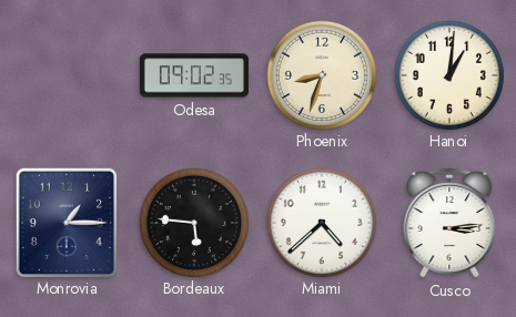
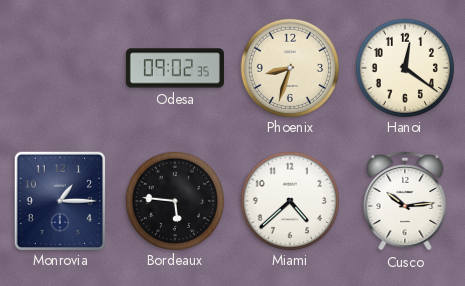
Hanoi: 1:01 -> 12:21
Cusco: 3:14 -> 10:14
